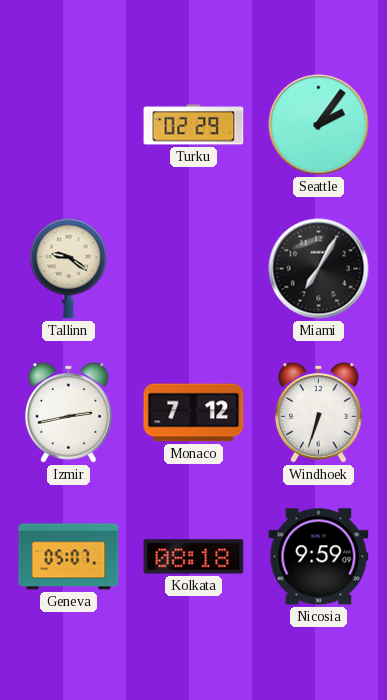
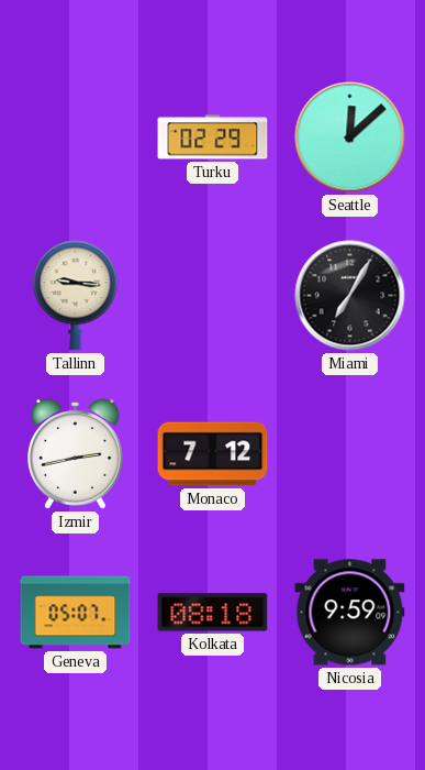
Seattle: 2:06 -> 12:08
Tallinn: 9:21 -> 9:16
Windhoek: 6:33 -> none
